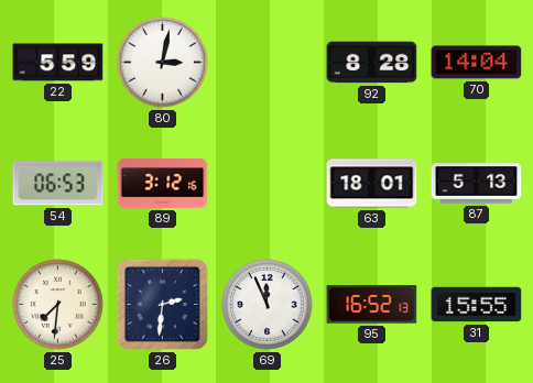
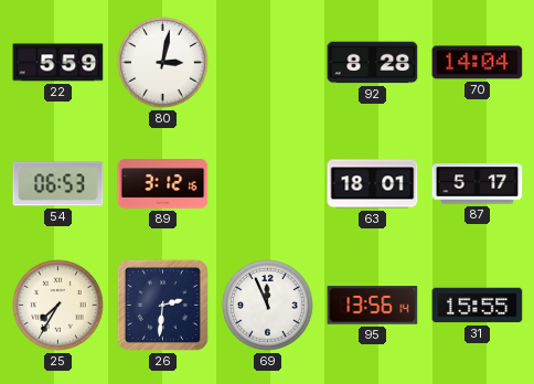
87: 5:13 -> 5:17
25: 7:31 -> 7:35
95: 16:52 -> 13:56
